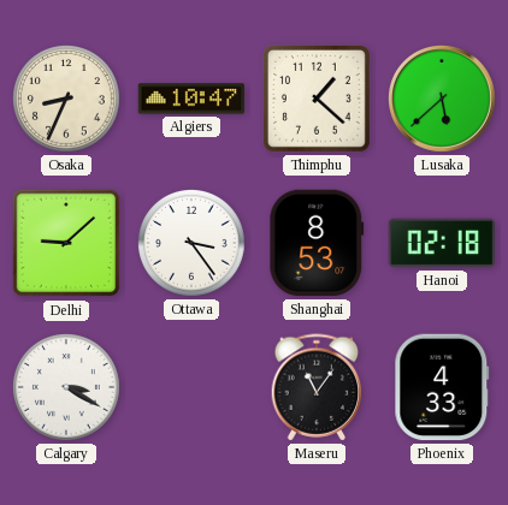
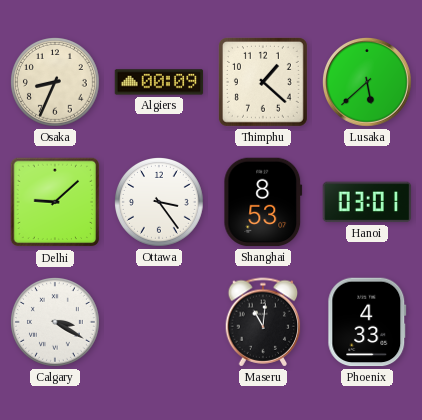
Algiers: 10:47 -> 00:09
Hanoi: 02:18 -> 03:01
Maseru: 11:06 -> 11:01
